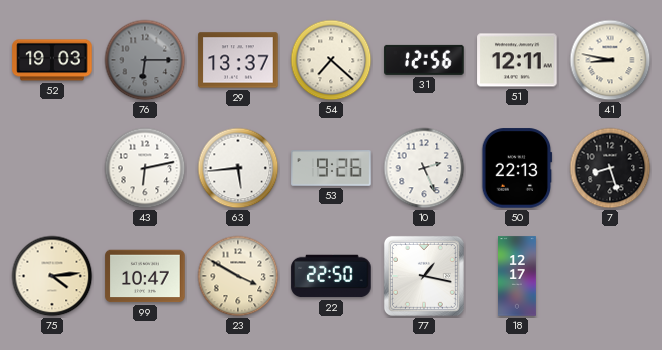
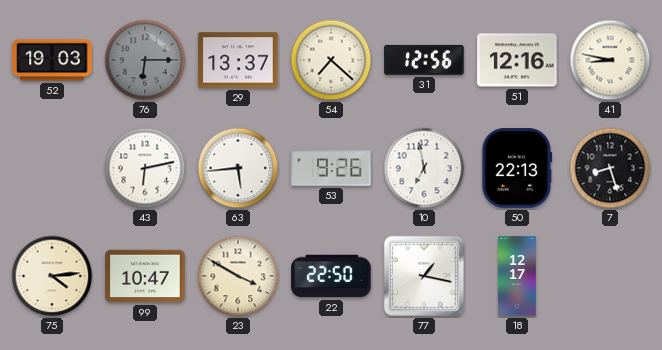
51: 12:11 -> 12:16
10: 2:26 -> 6:58
